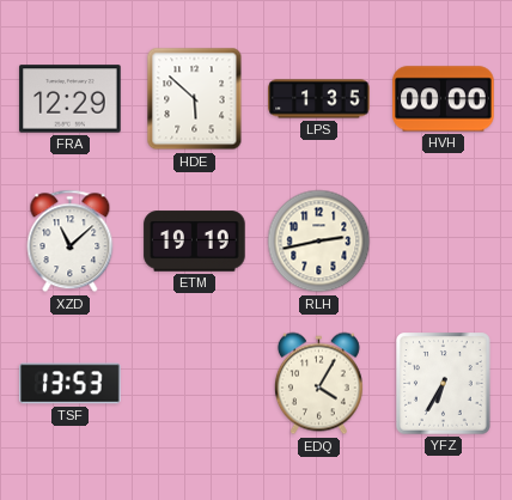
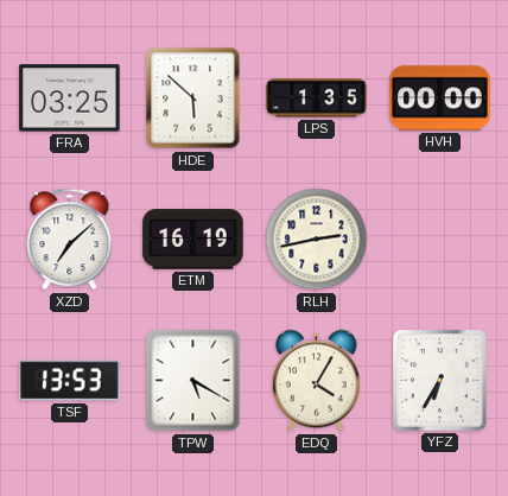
FRA: 12:29 -> 03:25
XZD: 11:08 -> 7:08
ETM: 19:19 -> 16:19
TPW: none -> 5:20
